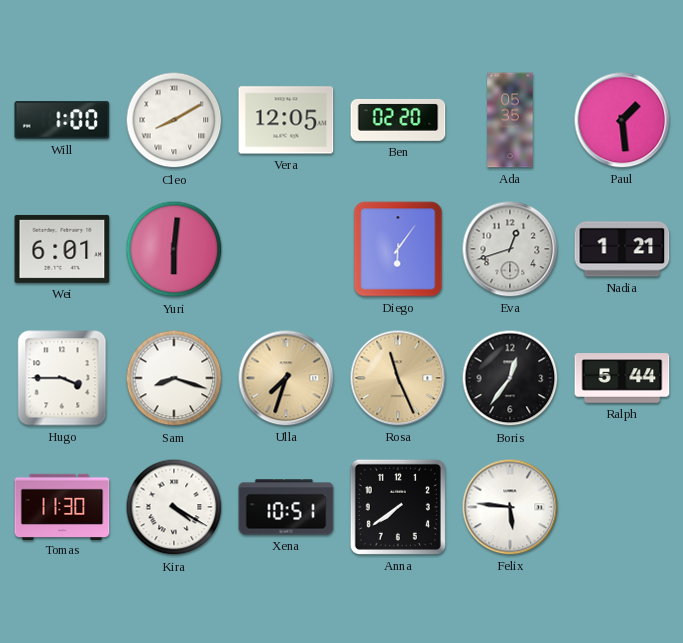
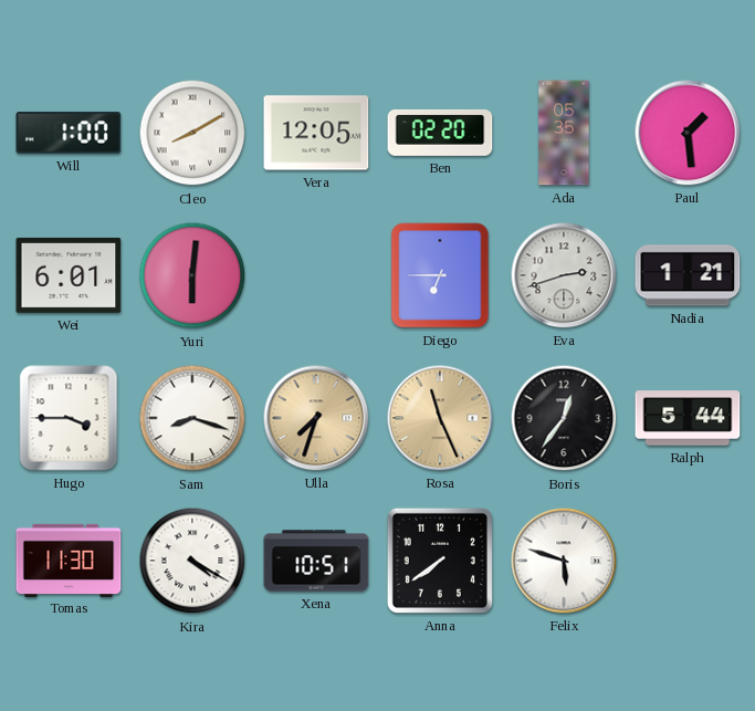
Diego: 6:06 -> 6:45
Eva: 12:42 -> 2:42
Felix: 5:46 -> 5:48
